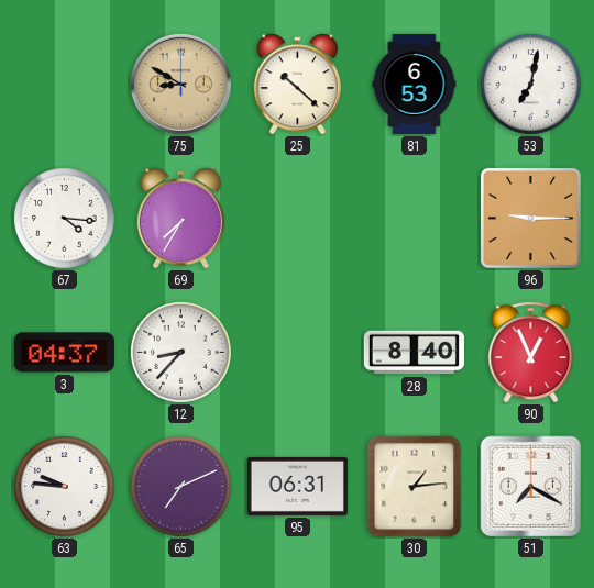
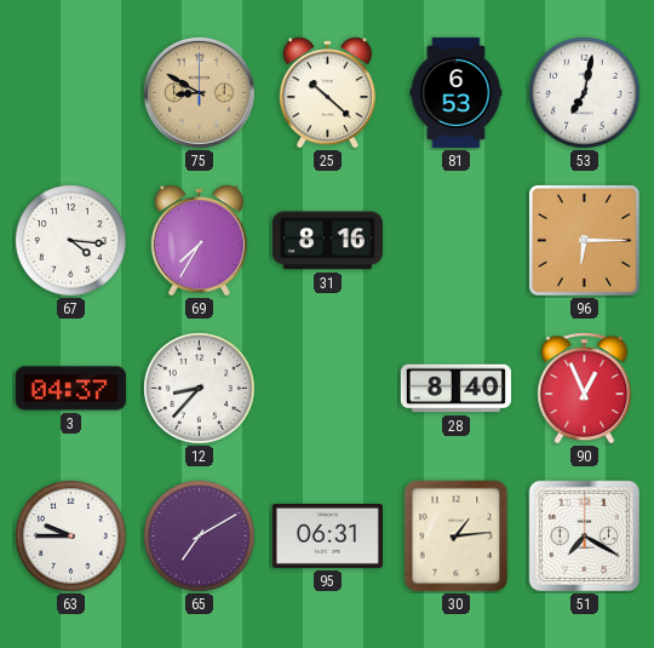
31: none -> 8:16
96: 9:15 -> 6:15
63: 9:46 -> 9:45
65: 7:11 -> 7:10
